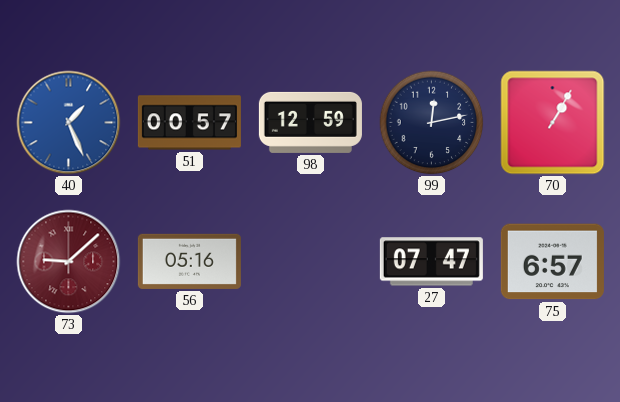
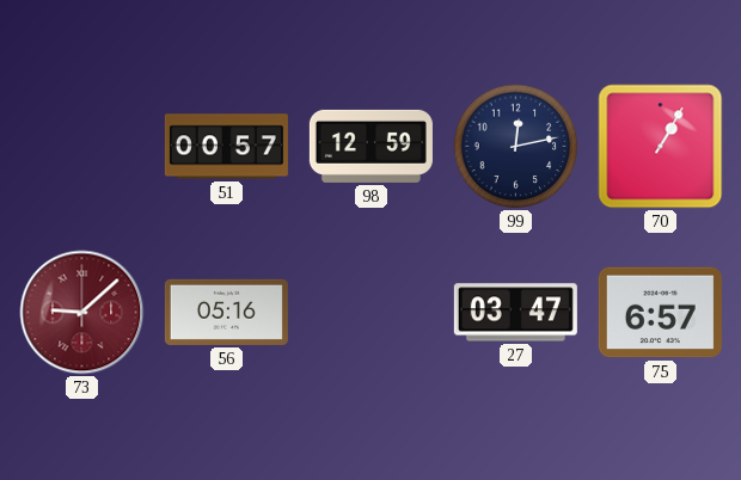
40: 1:26 -> none
27: 07:47 -> 03:47
